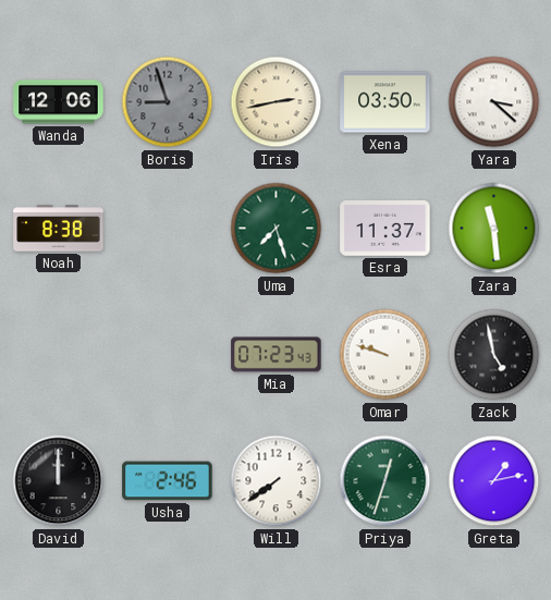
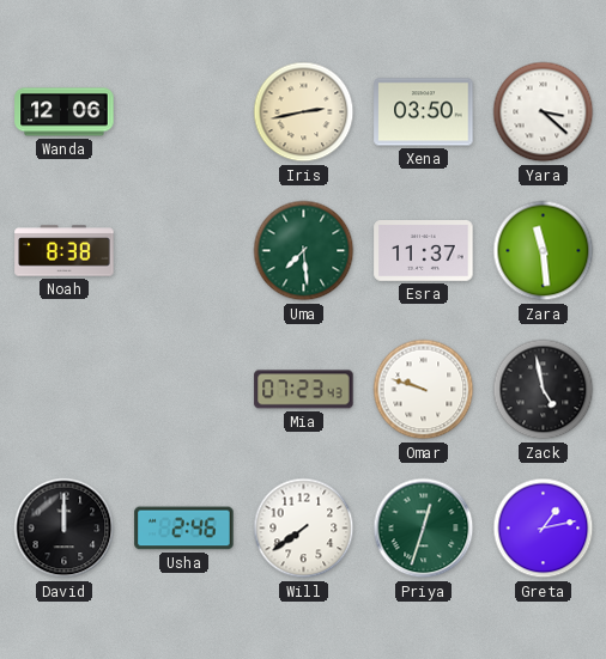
Boris: 8:57 -> none
Uma: 7:27 -> 7:29
